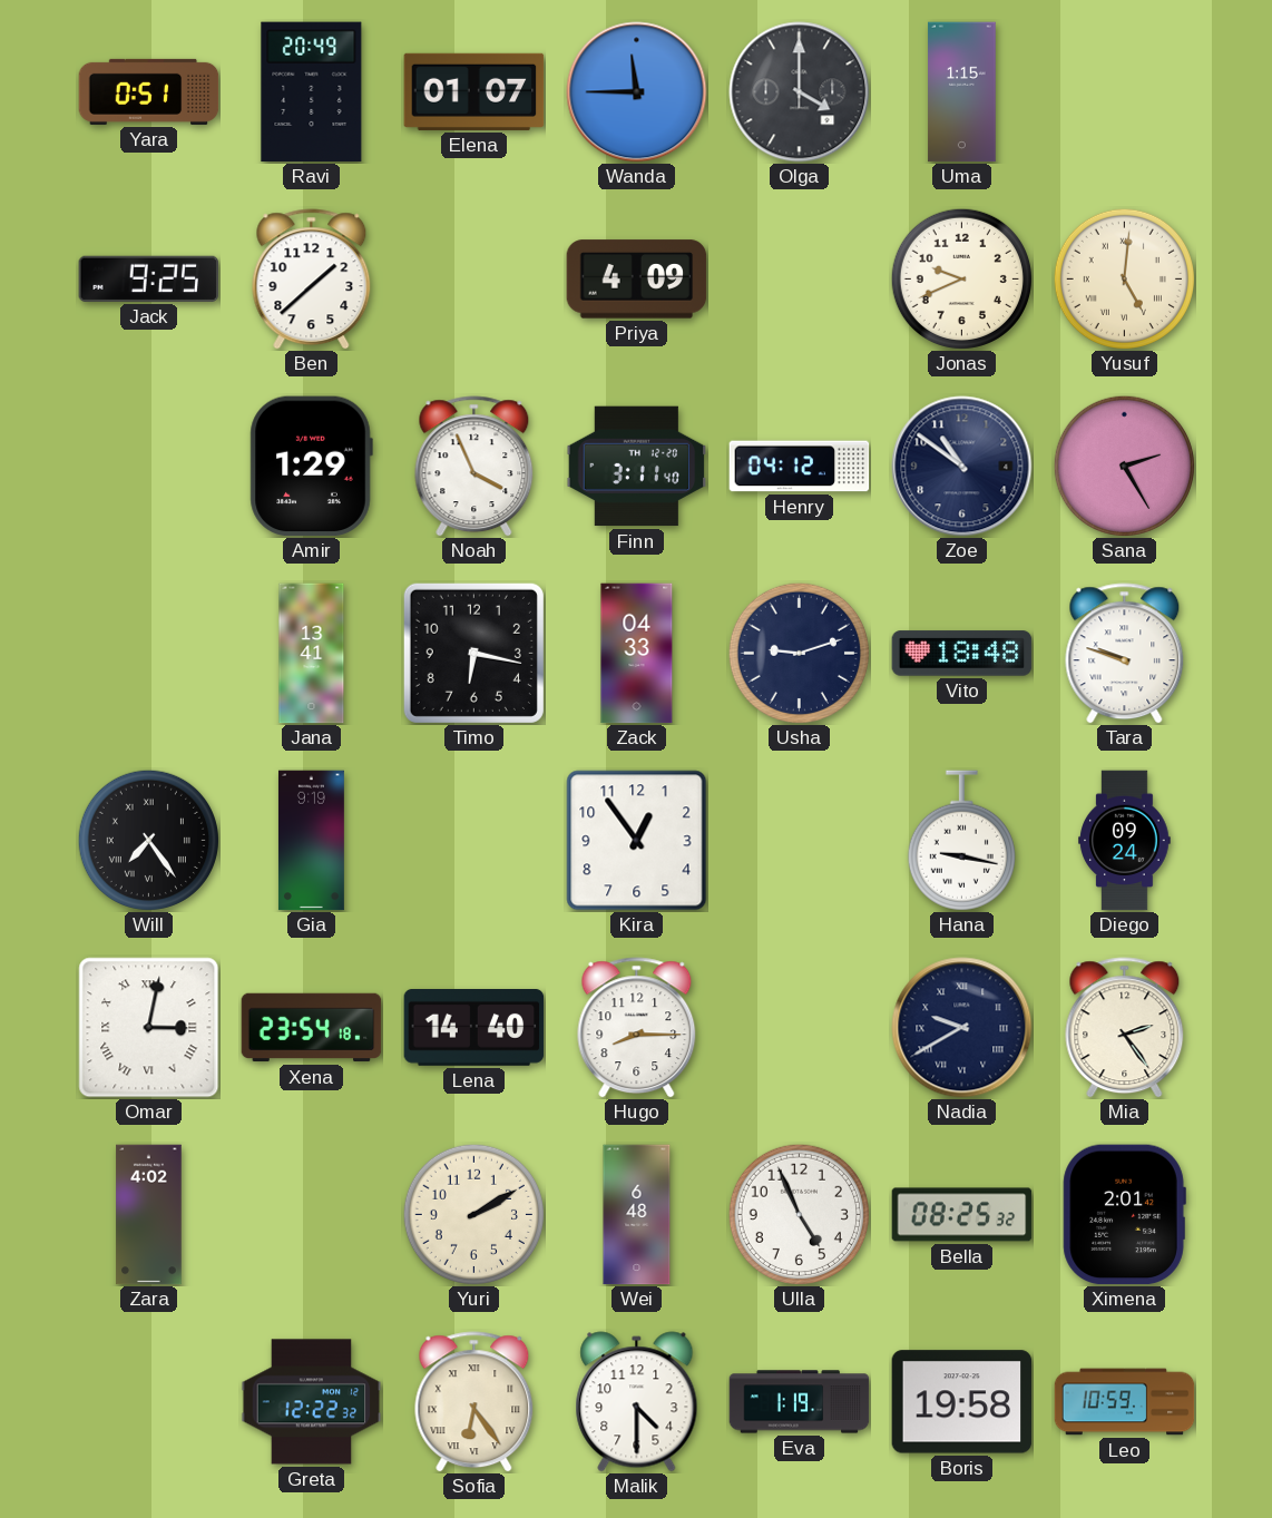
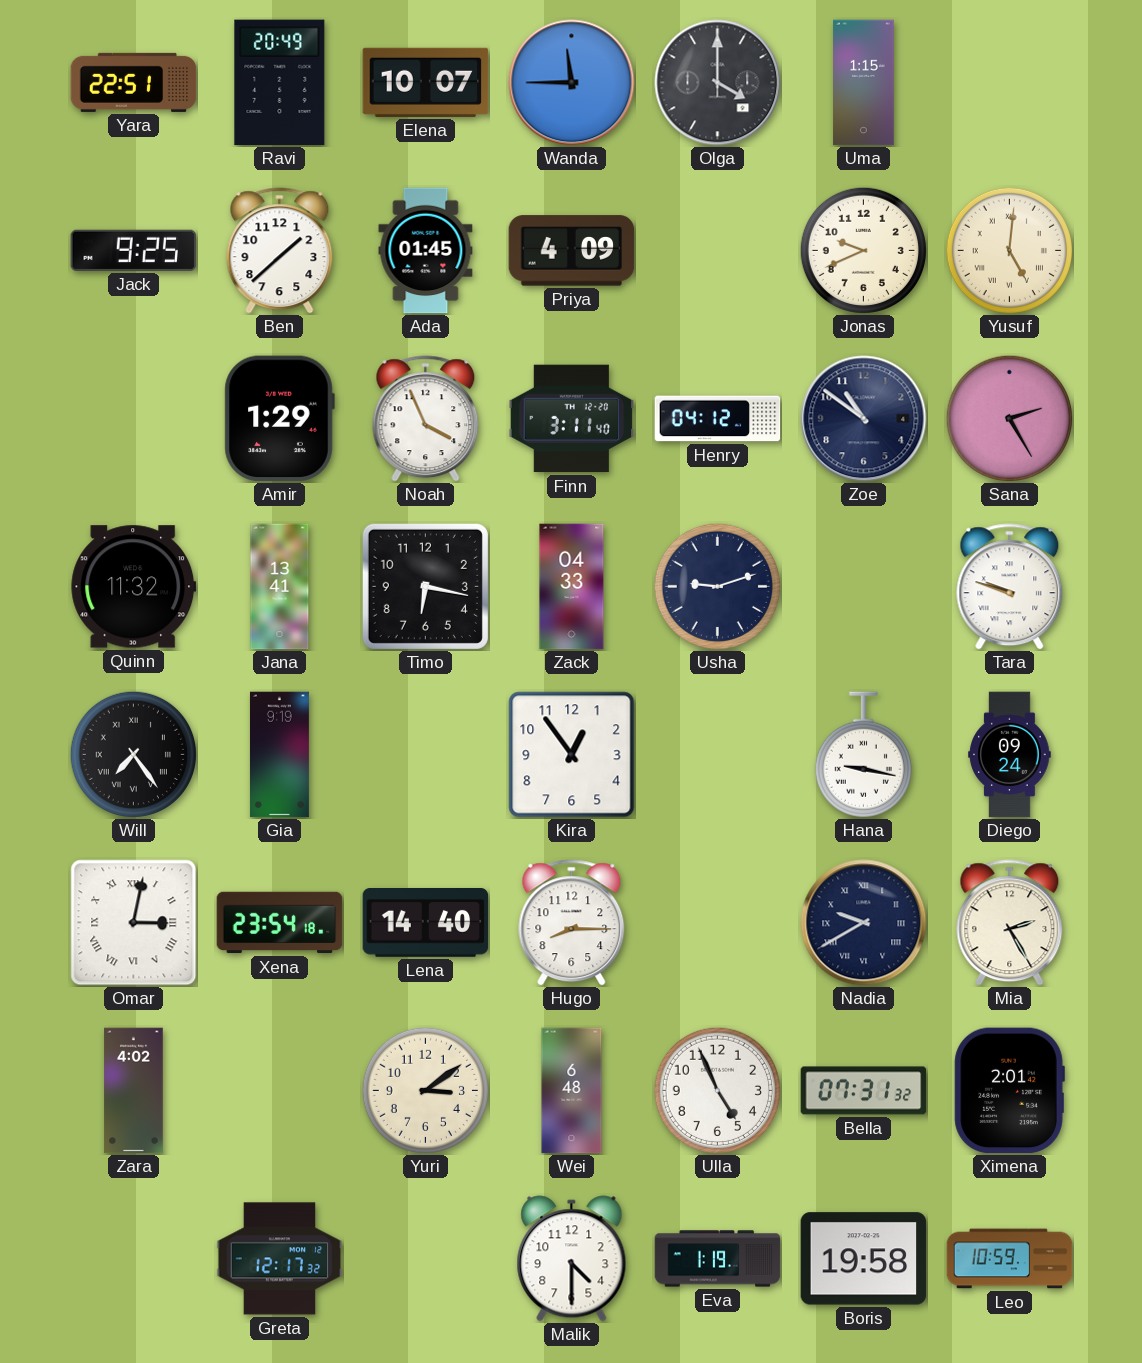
Yara: 0:51 -> 22:51
Elena: 01:07 -> 10:07
Ada: none -> 01:45
Quinn: none -> 11:32
Vito: 18:48 -> none
Mia: 2:24 -> 2:25
Yuri: 2:10 -> 3:09
Bella: 08:25 -> 07:31
Greta: 12:22 -> 12:17
Sofia: 6:24 -> none
